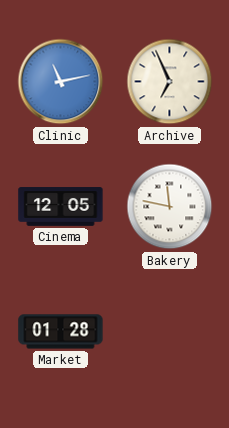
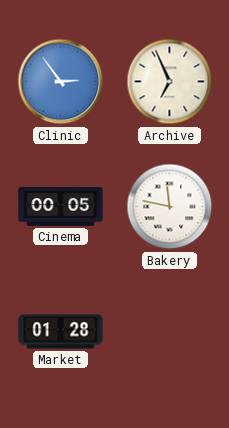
Clinic: 11:13 -> 2:54
Cinema: 12:05 -> 00:05
